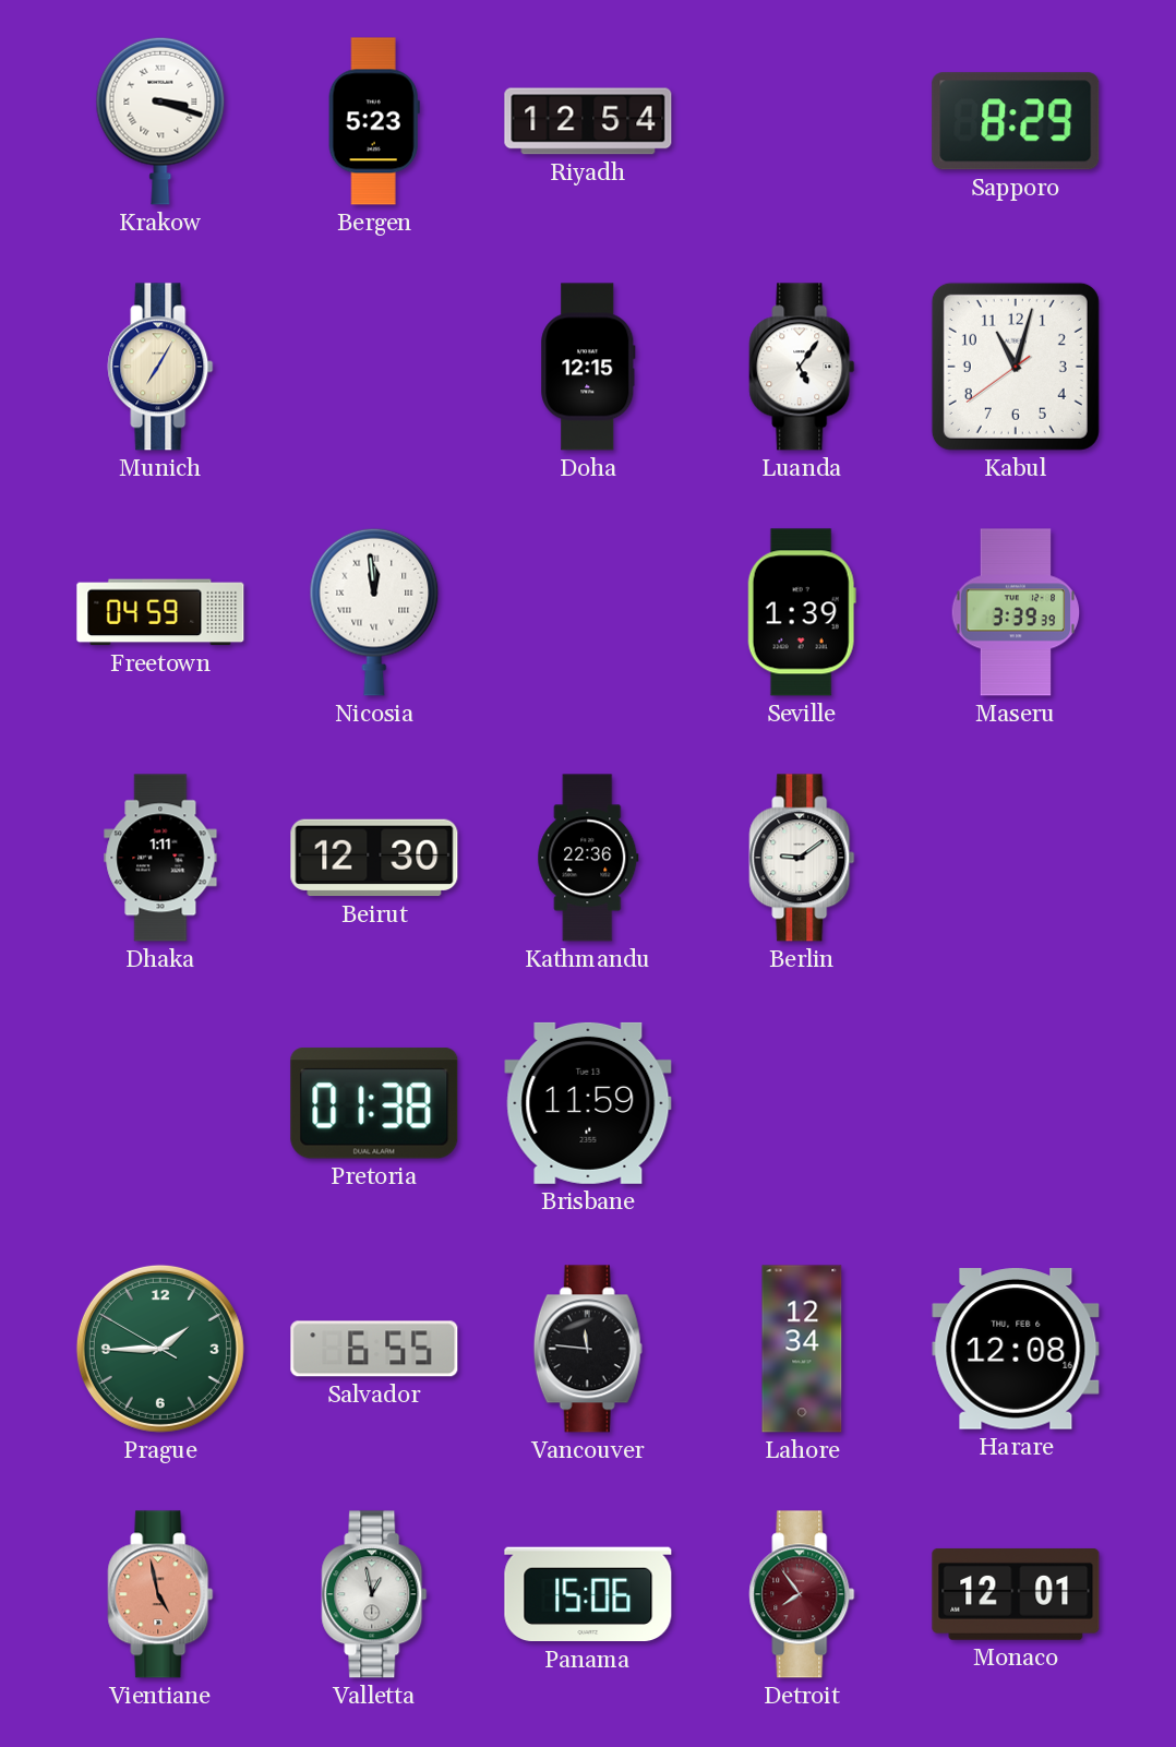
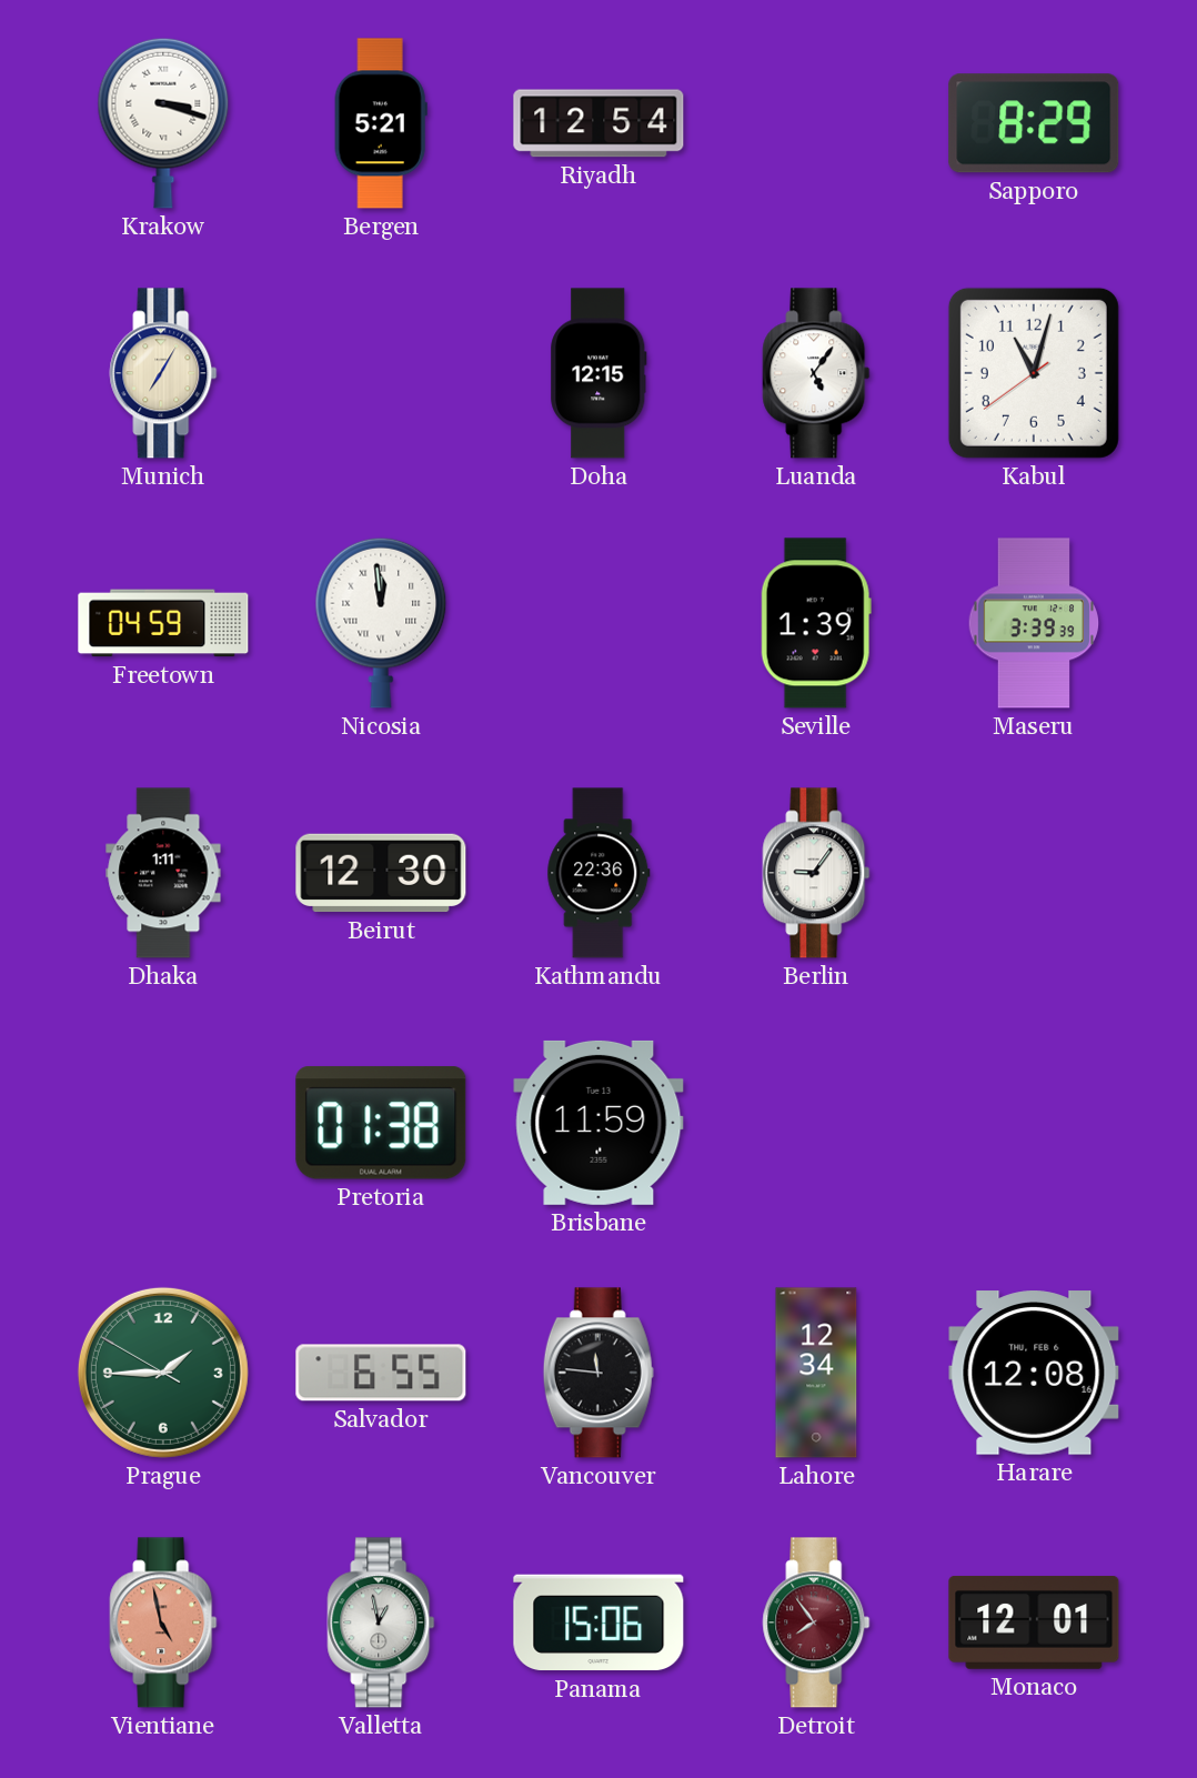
Bergen: 5:23 -> 5:21
Berlin: 9:09 -> 9:06
